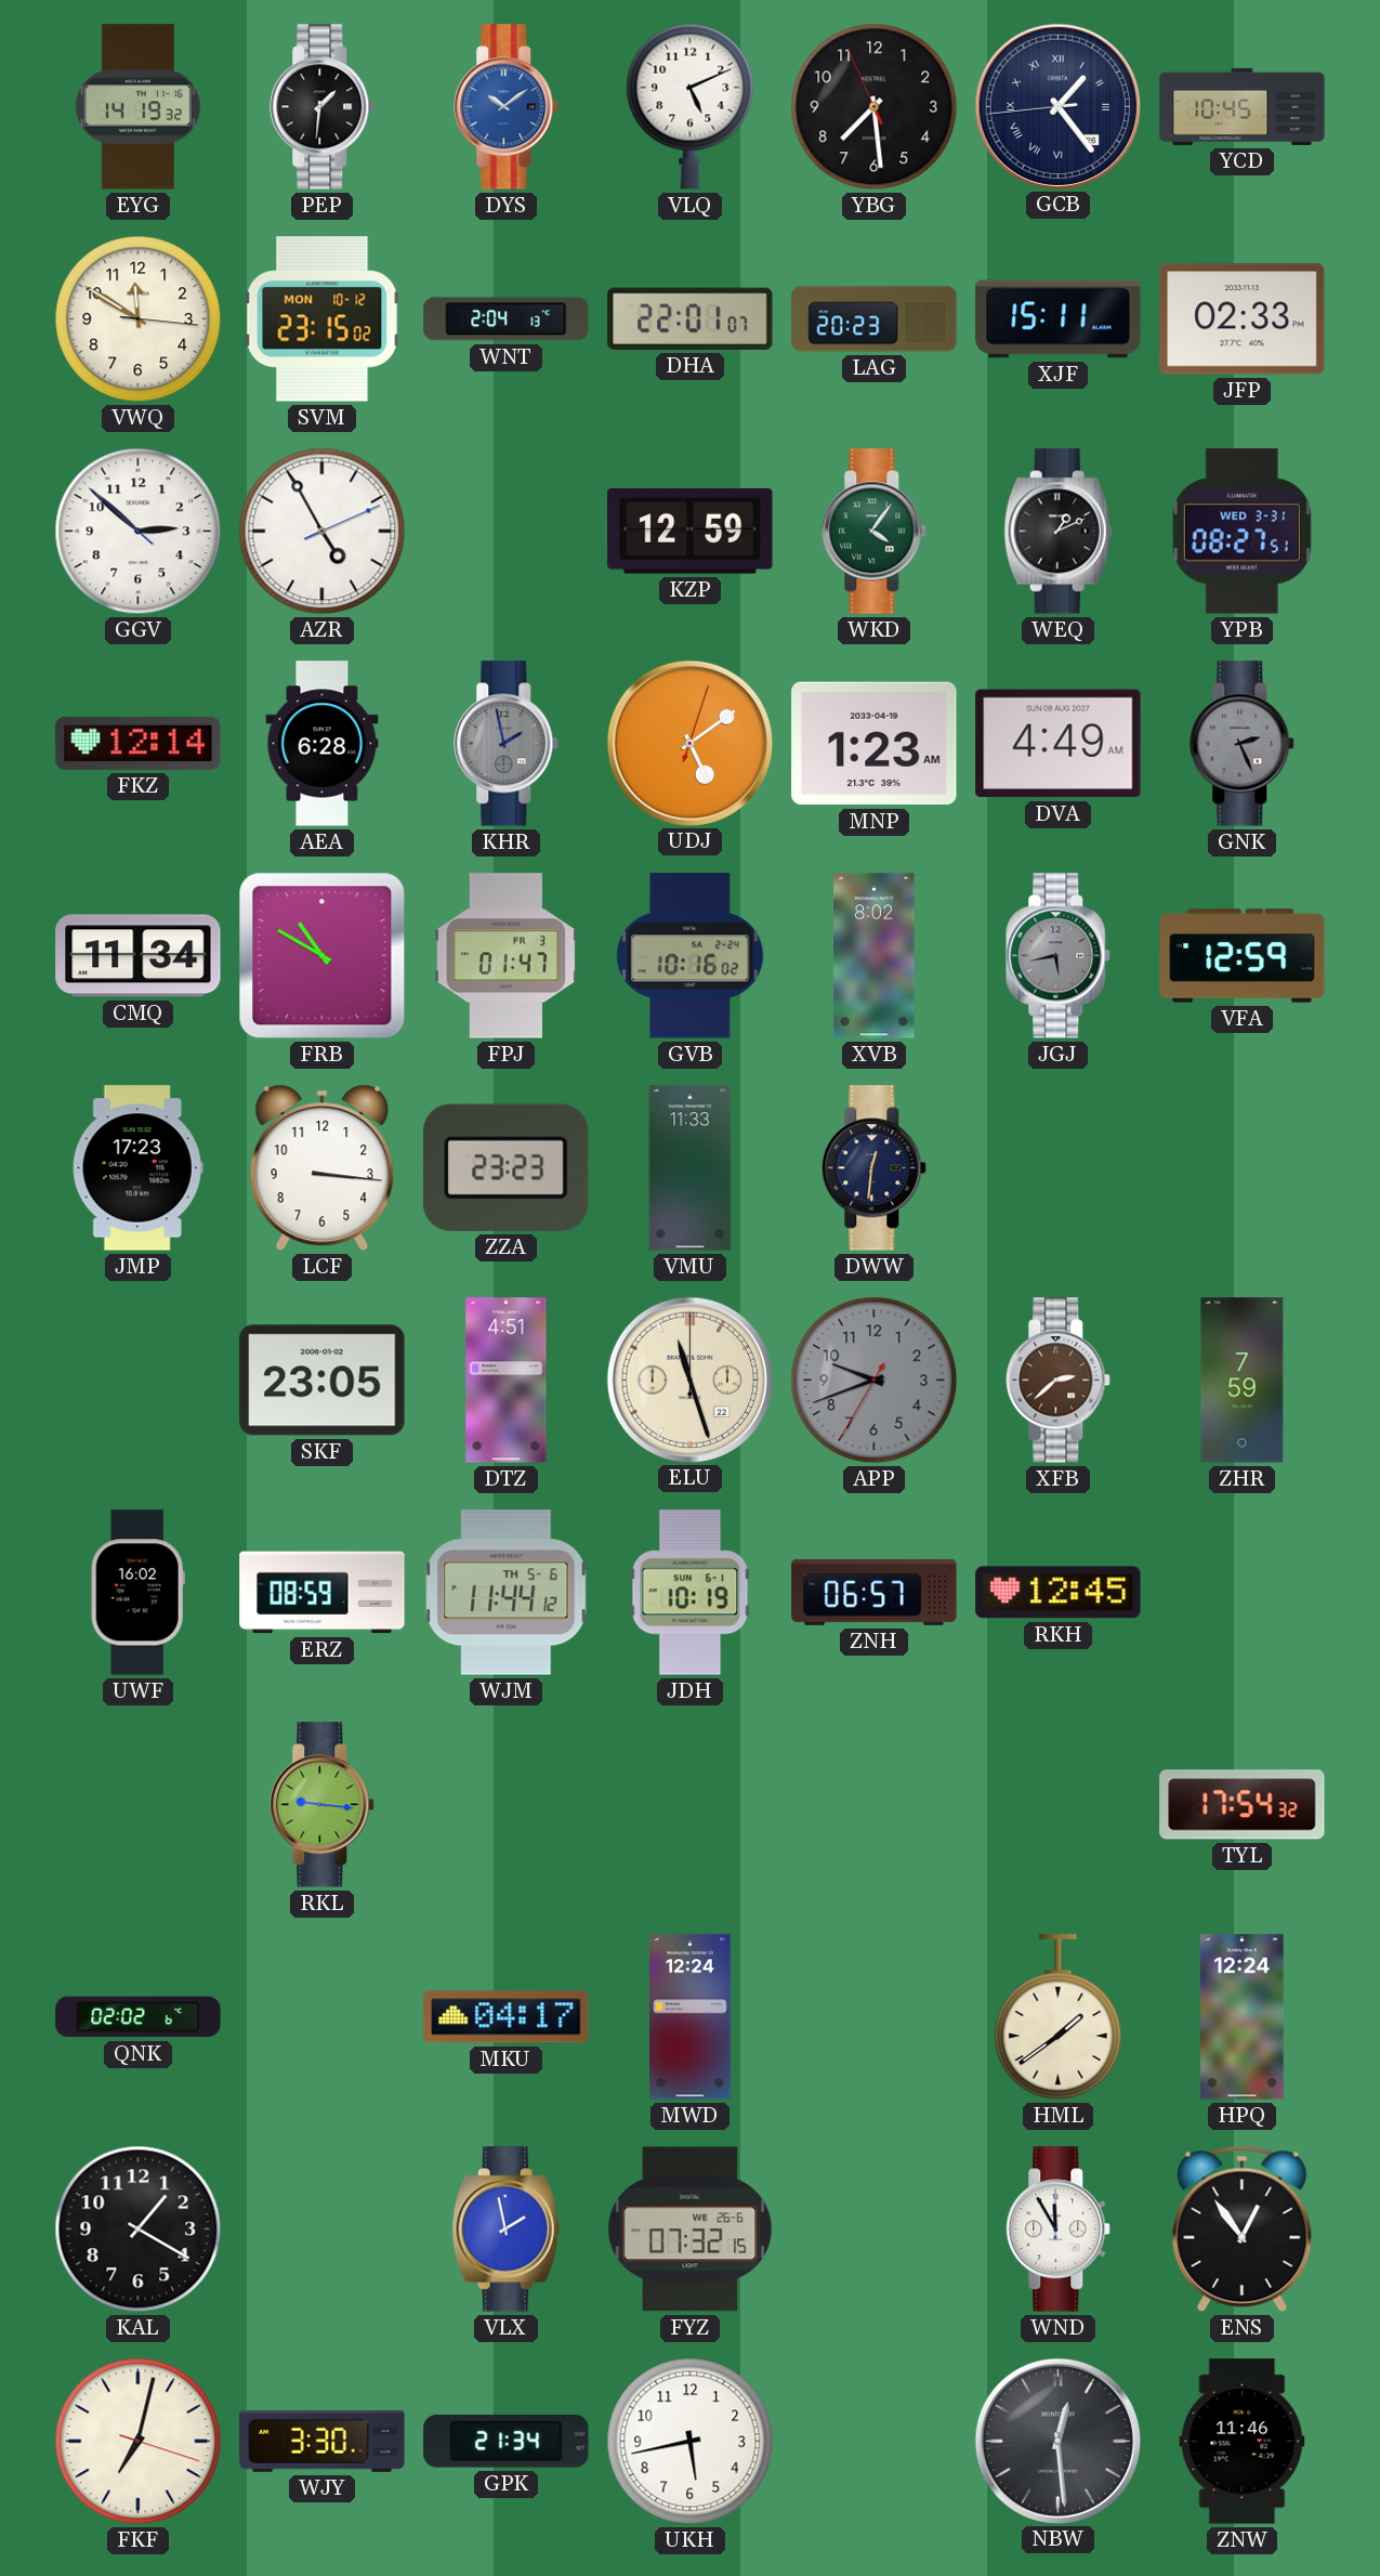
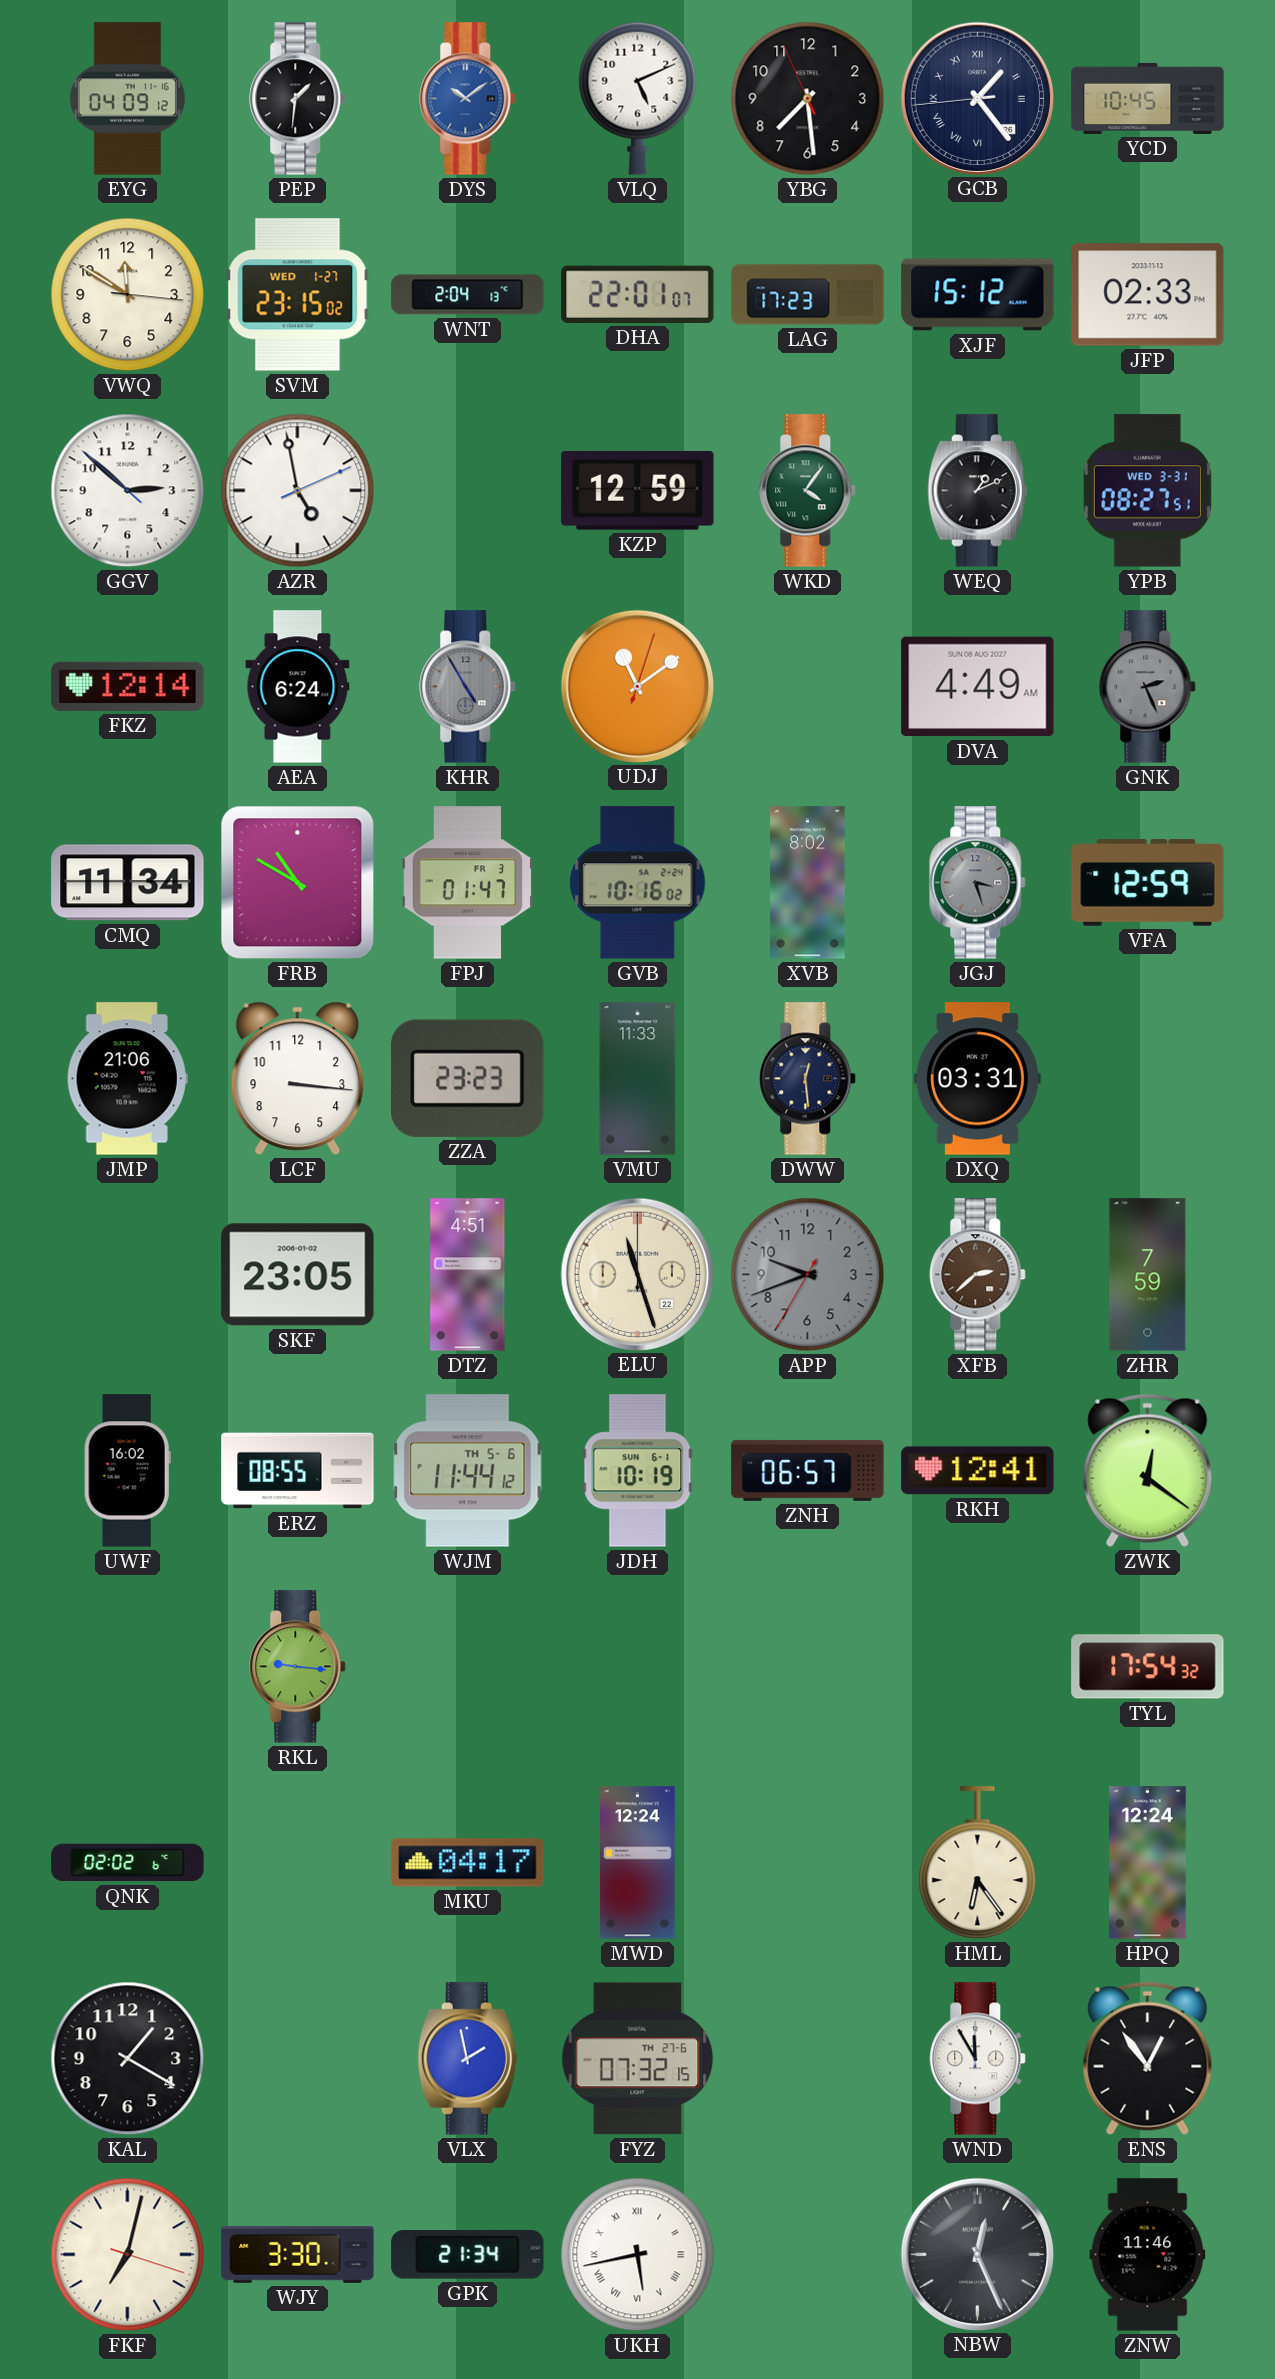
EYG: 14:19 -> 04:09
SVM date: MON 10-12 -> WED 1-27
LAG: 20:23 -> 17:23
XJF: 15:11 -> 15:12
AZR: 4:55 -> 4:58
AEA: 6:28 -> 6:24
KHR: 1:58 -> 4:55
UDJ: 5:09 -> 11:09
MNP: 1:23 -> none
JGJ: 5:43 -> 3:27
JMP: 17:23 -> 21:06
DWW: 12:31 -> 12:29
DXQ: none -> 03:31
ERZ: 08:59 -> 08:55
RKH: 12:45 -> 12:41
ZWK: none -> 12:21
HML: 1:39 -> 6:24
FYZ date: WE 26-6 -> TH 27-6
UKH numerals: Arabic -> Roman
NBW: 12:29 -> 12:26
